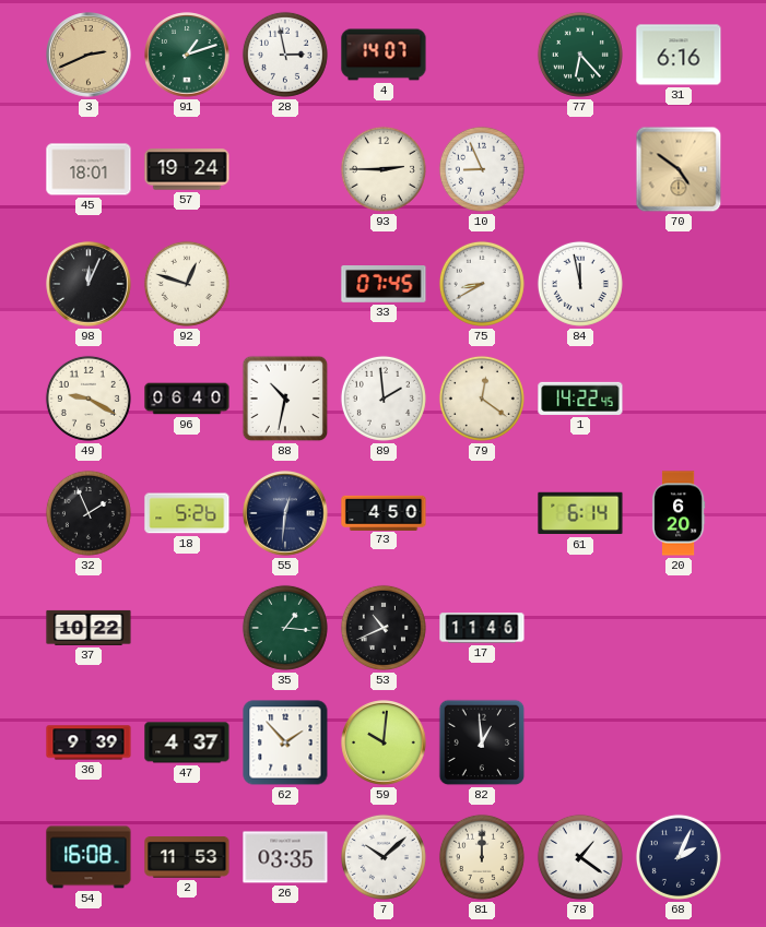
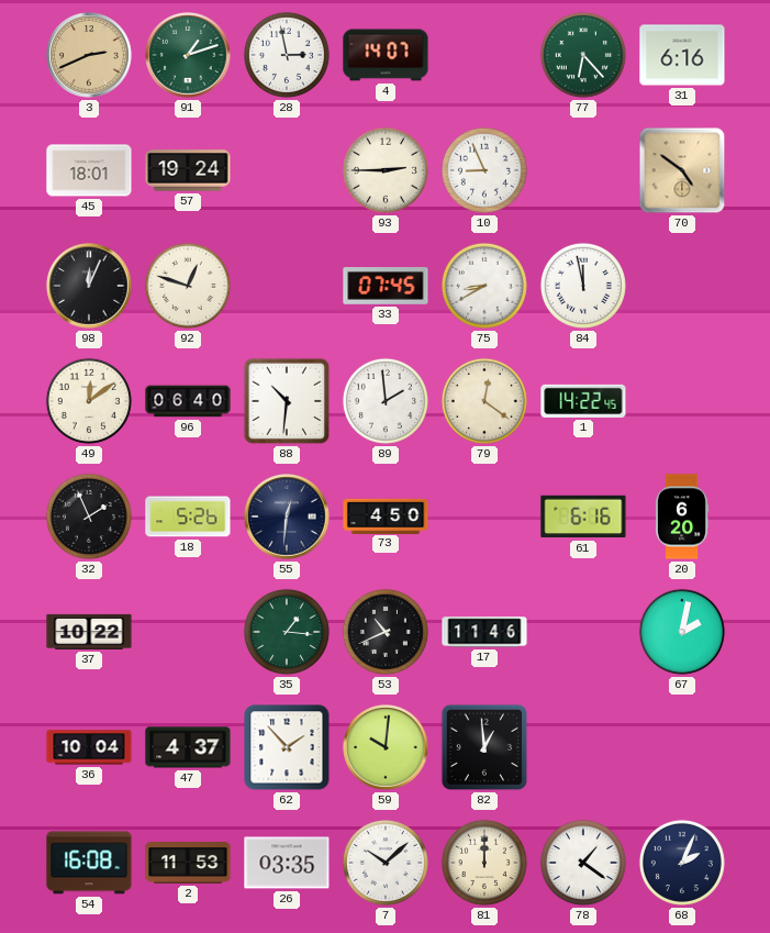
49: 9:20 -> 12:09
88: 10:32 -> 10:31
61: 6:14 -> 6:16
67: none -> 2:02
36: 9:39 -> 10:04
